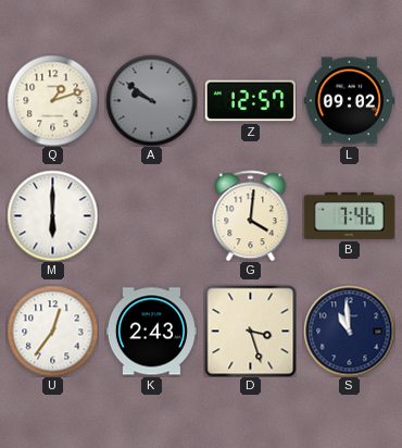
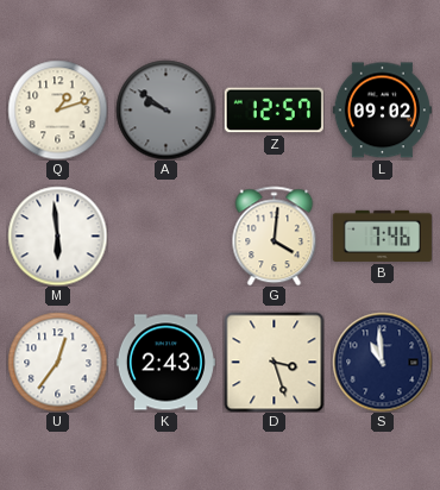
M: 6:00 -> 5:59
